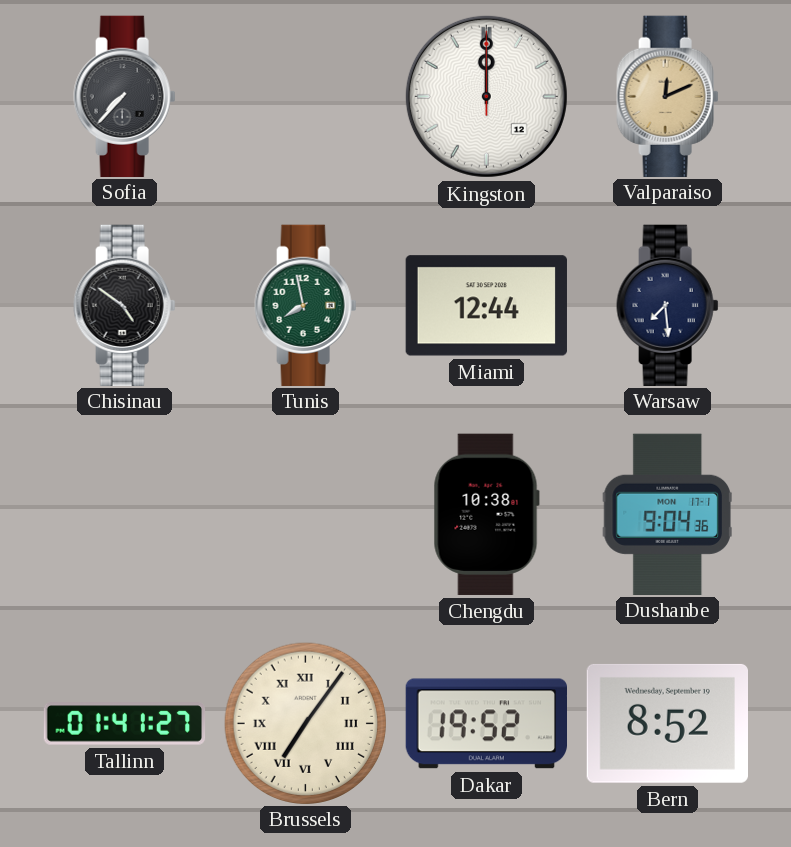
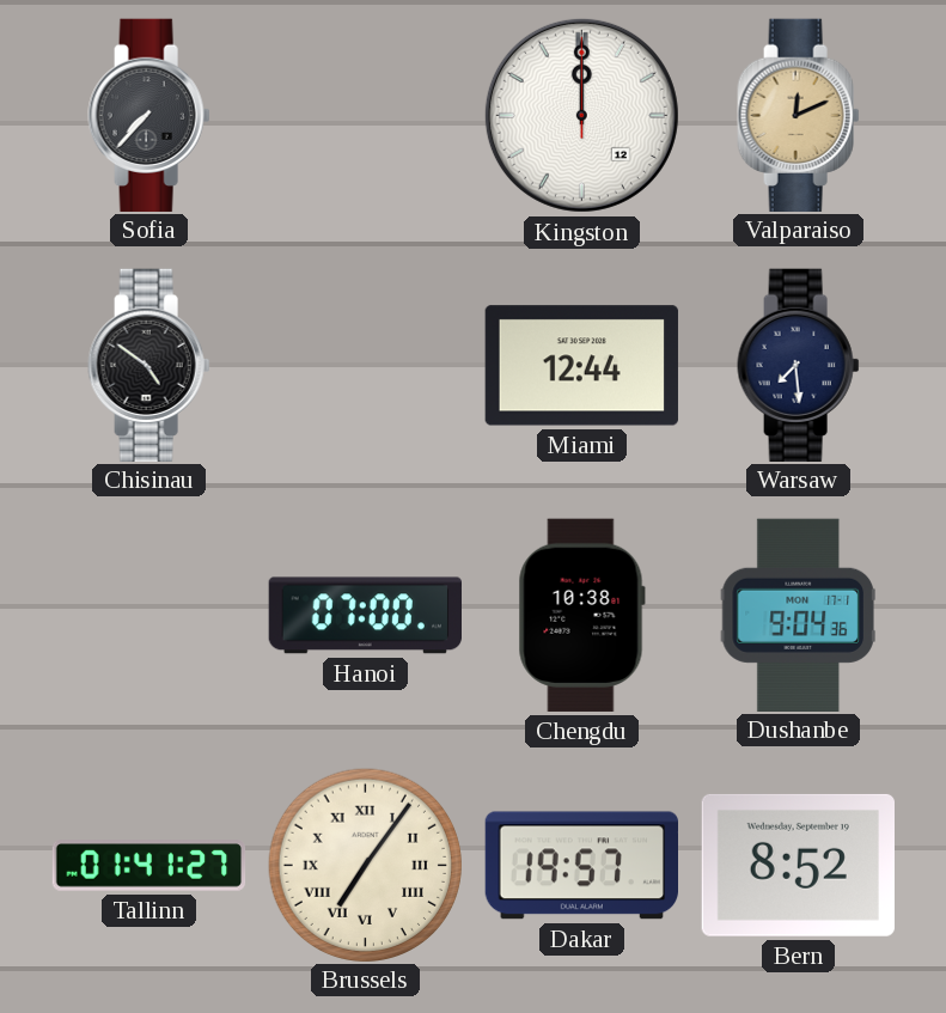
Tunis: 7:58 -> none
Hanoi: none -> 07:00
Dakar: 19:52 -> 19:57
